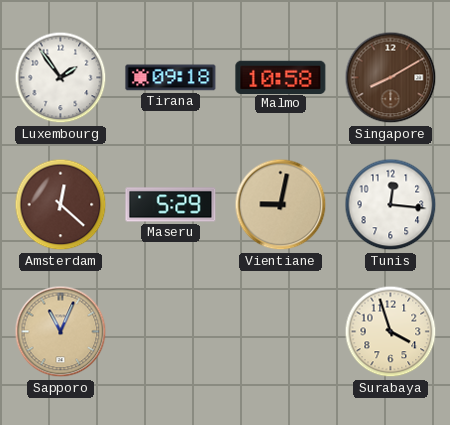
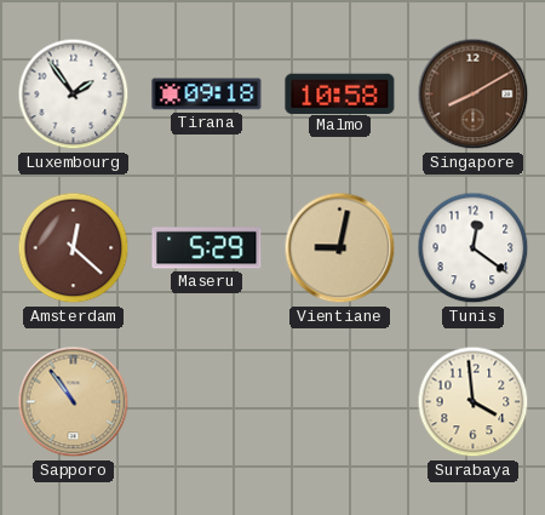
Tunis: 12:16 -> 12:21
Sapporo: 11:04 -> 10:54
Surabaya: 3:57 -> 3:59
